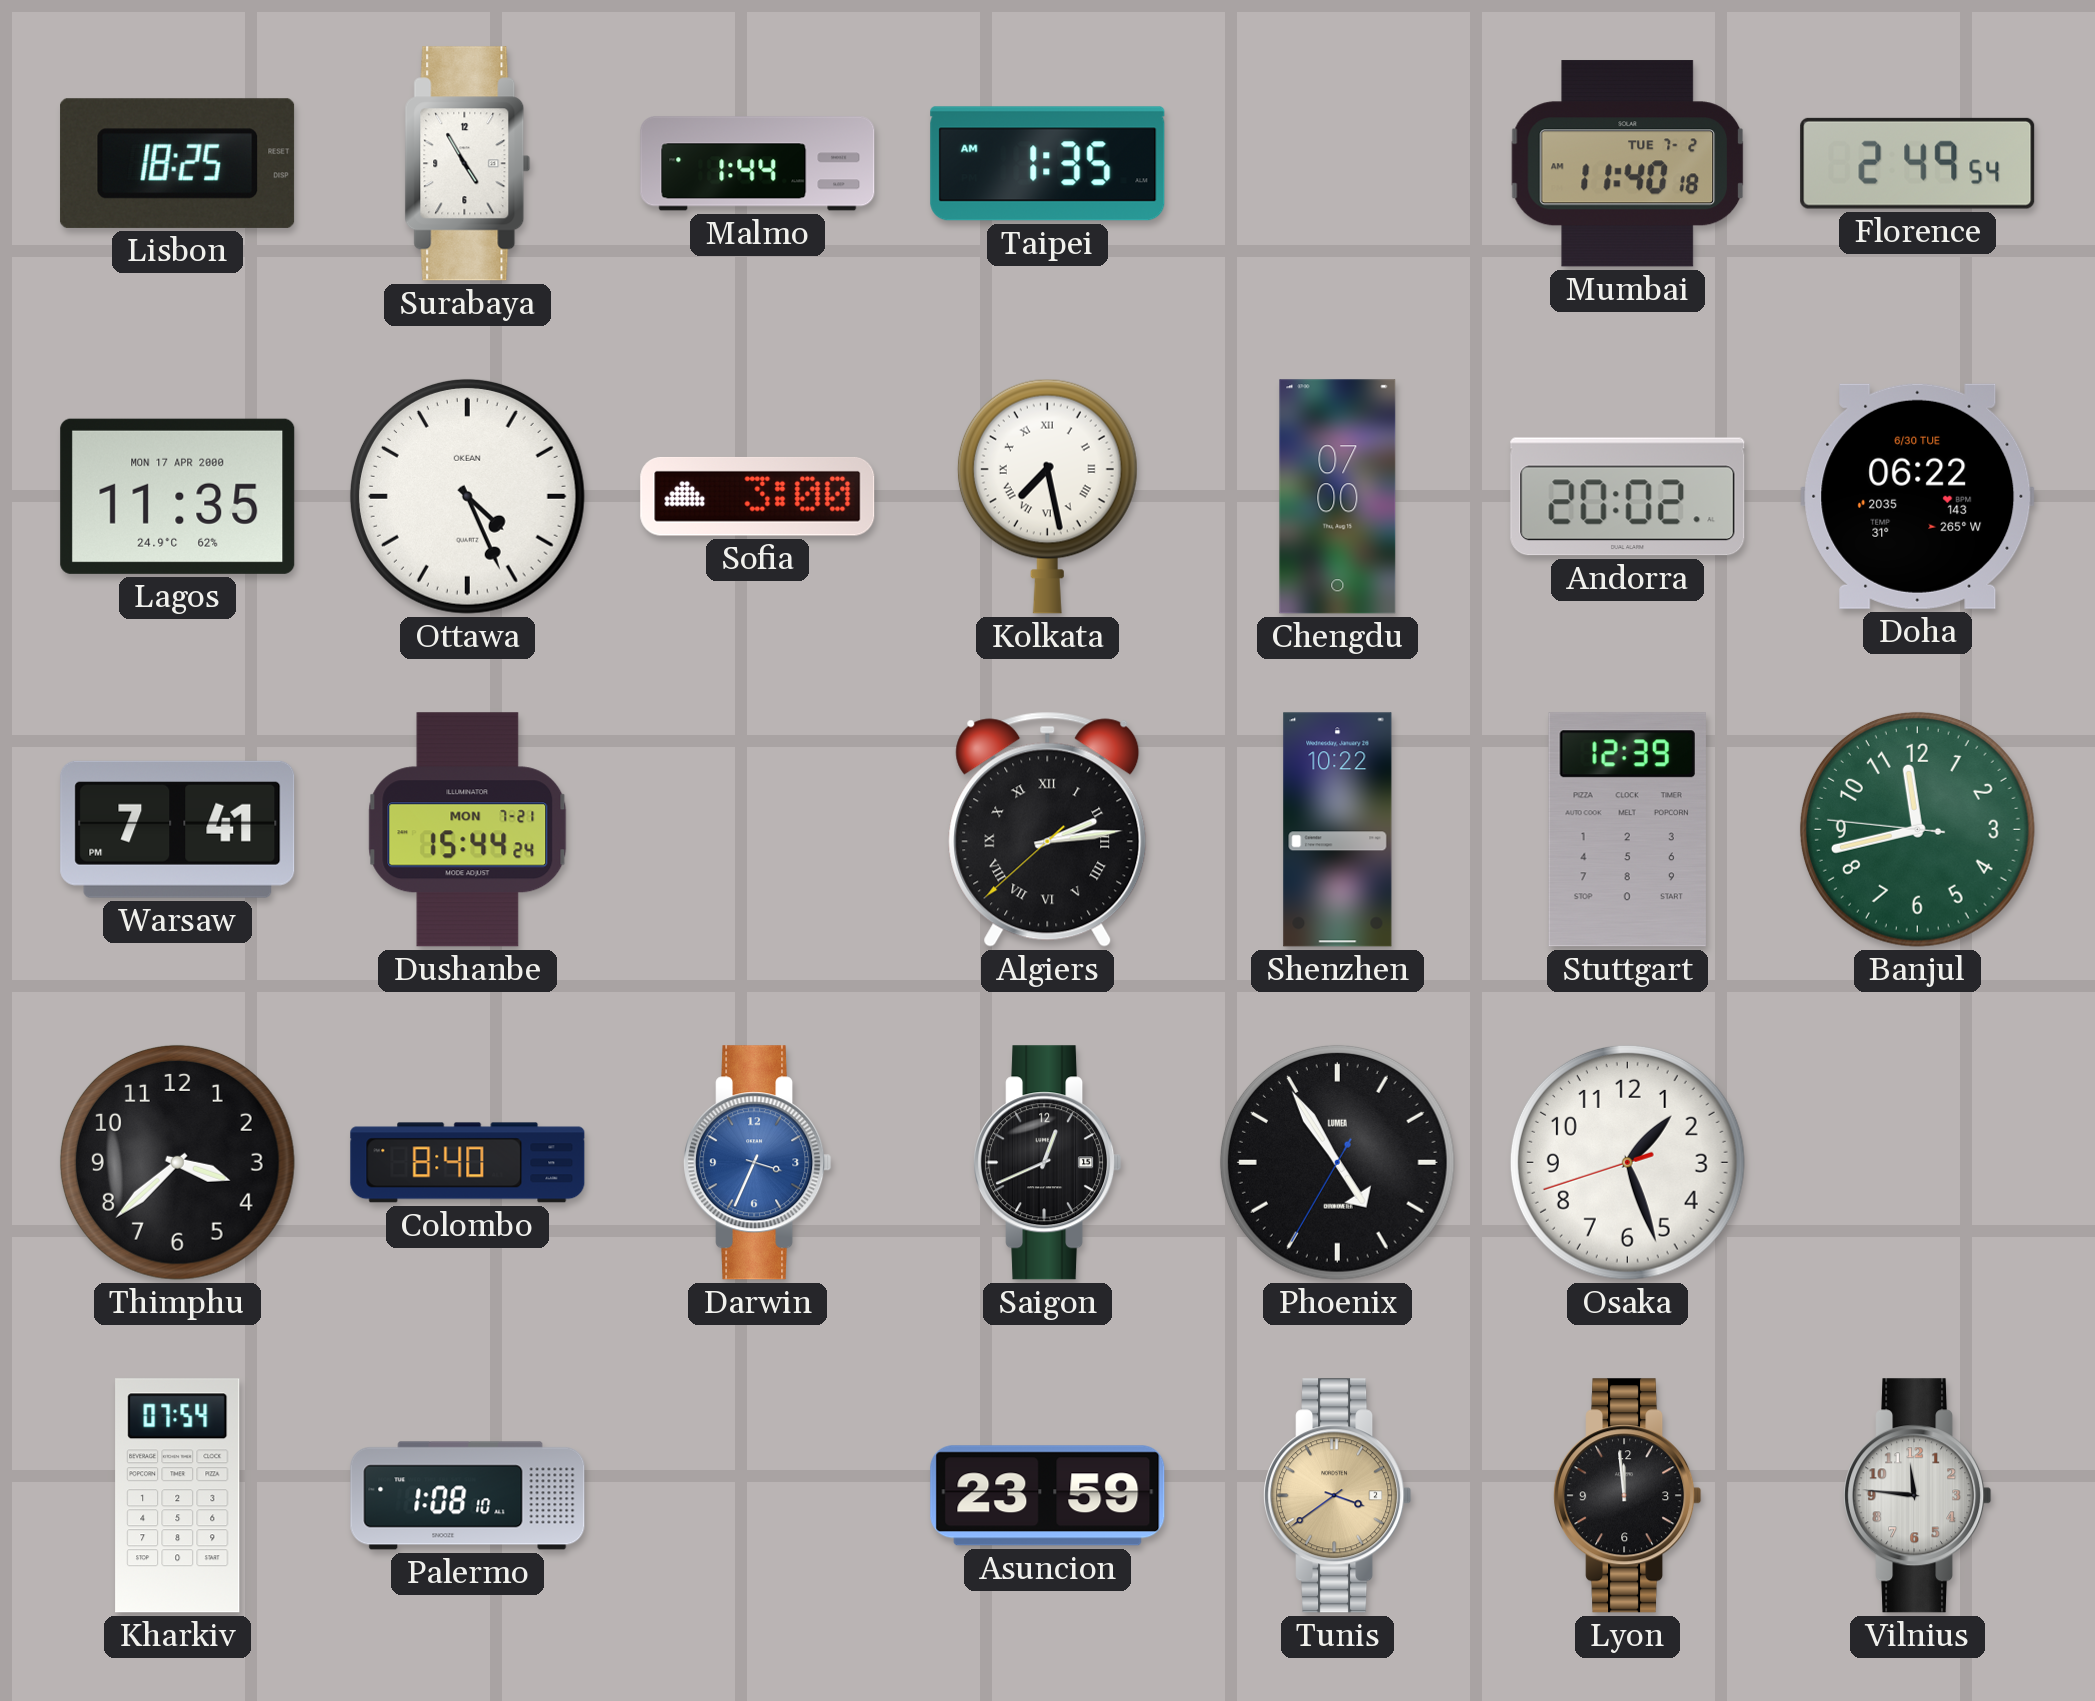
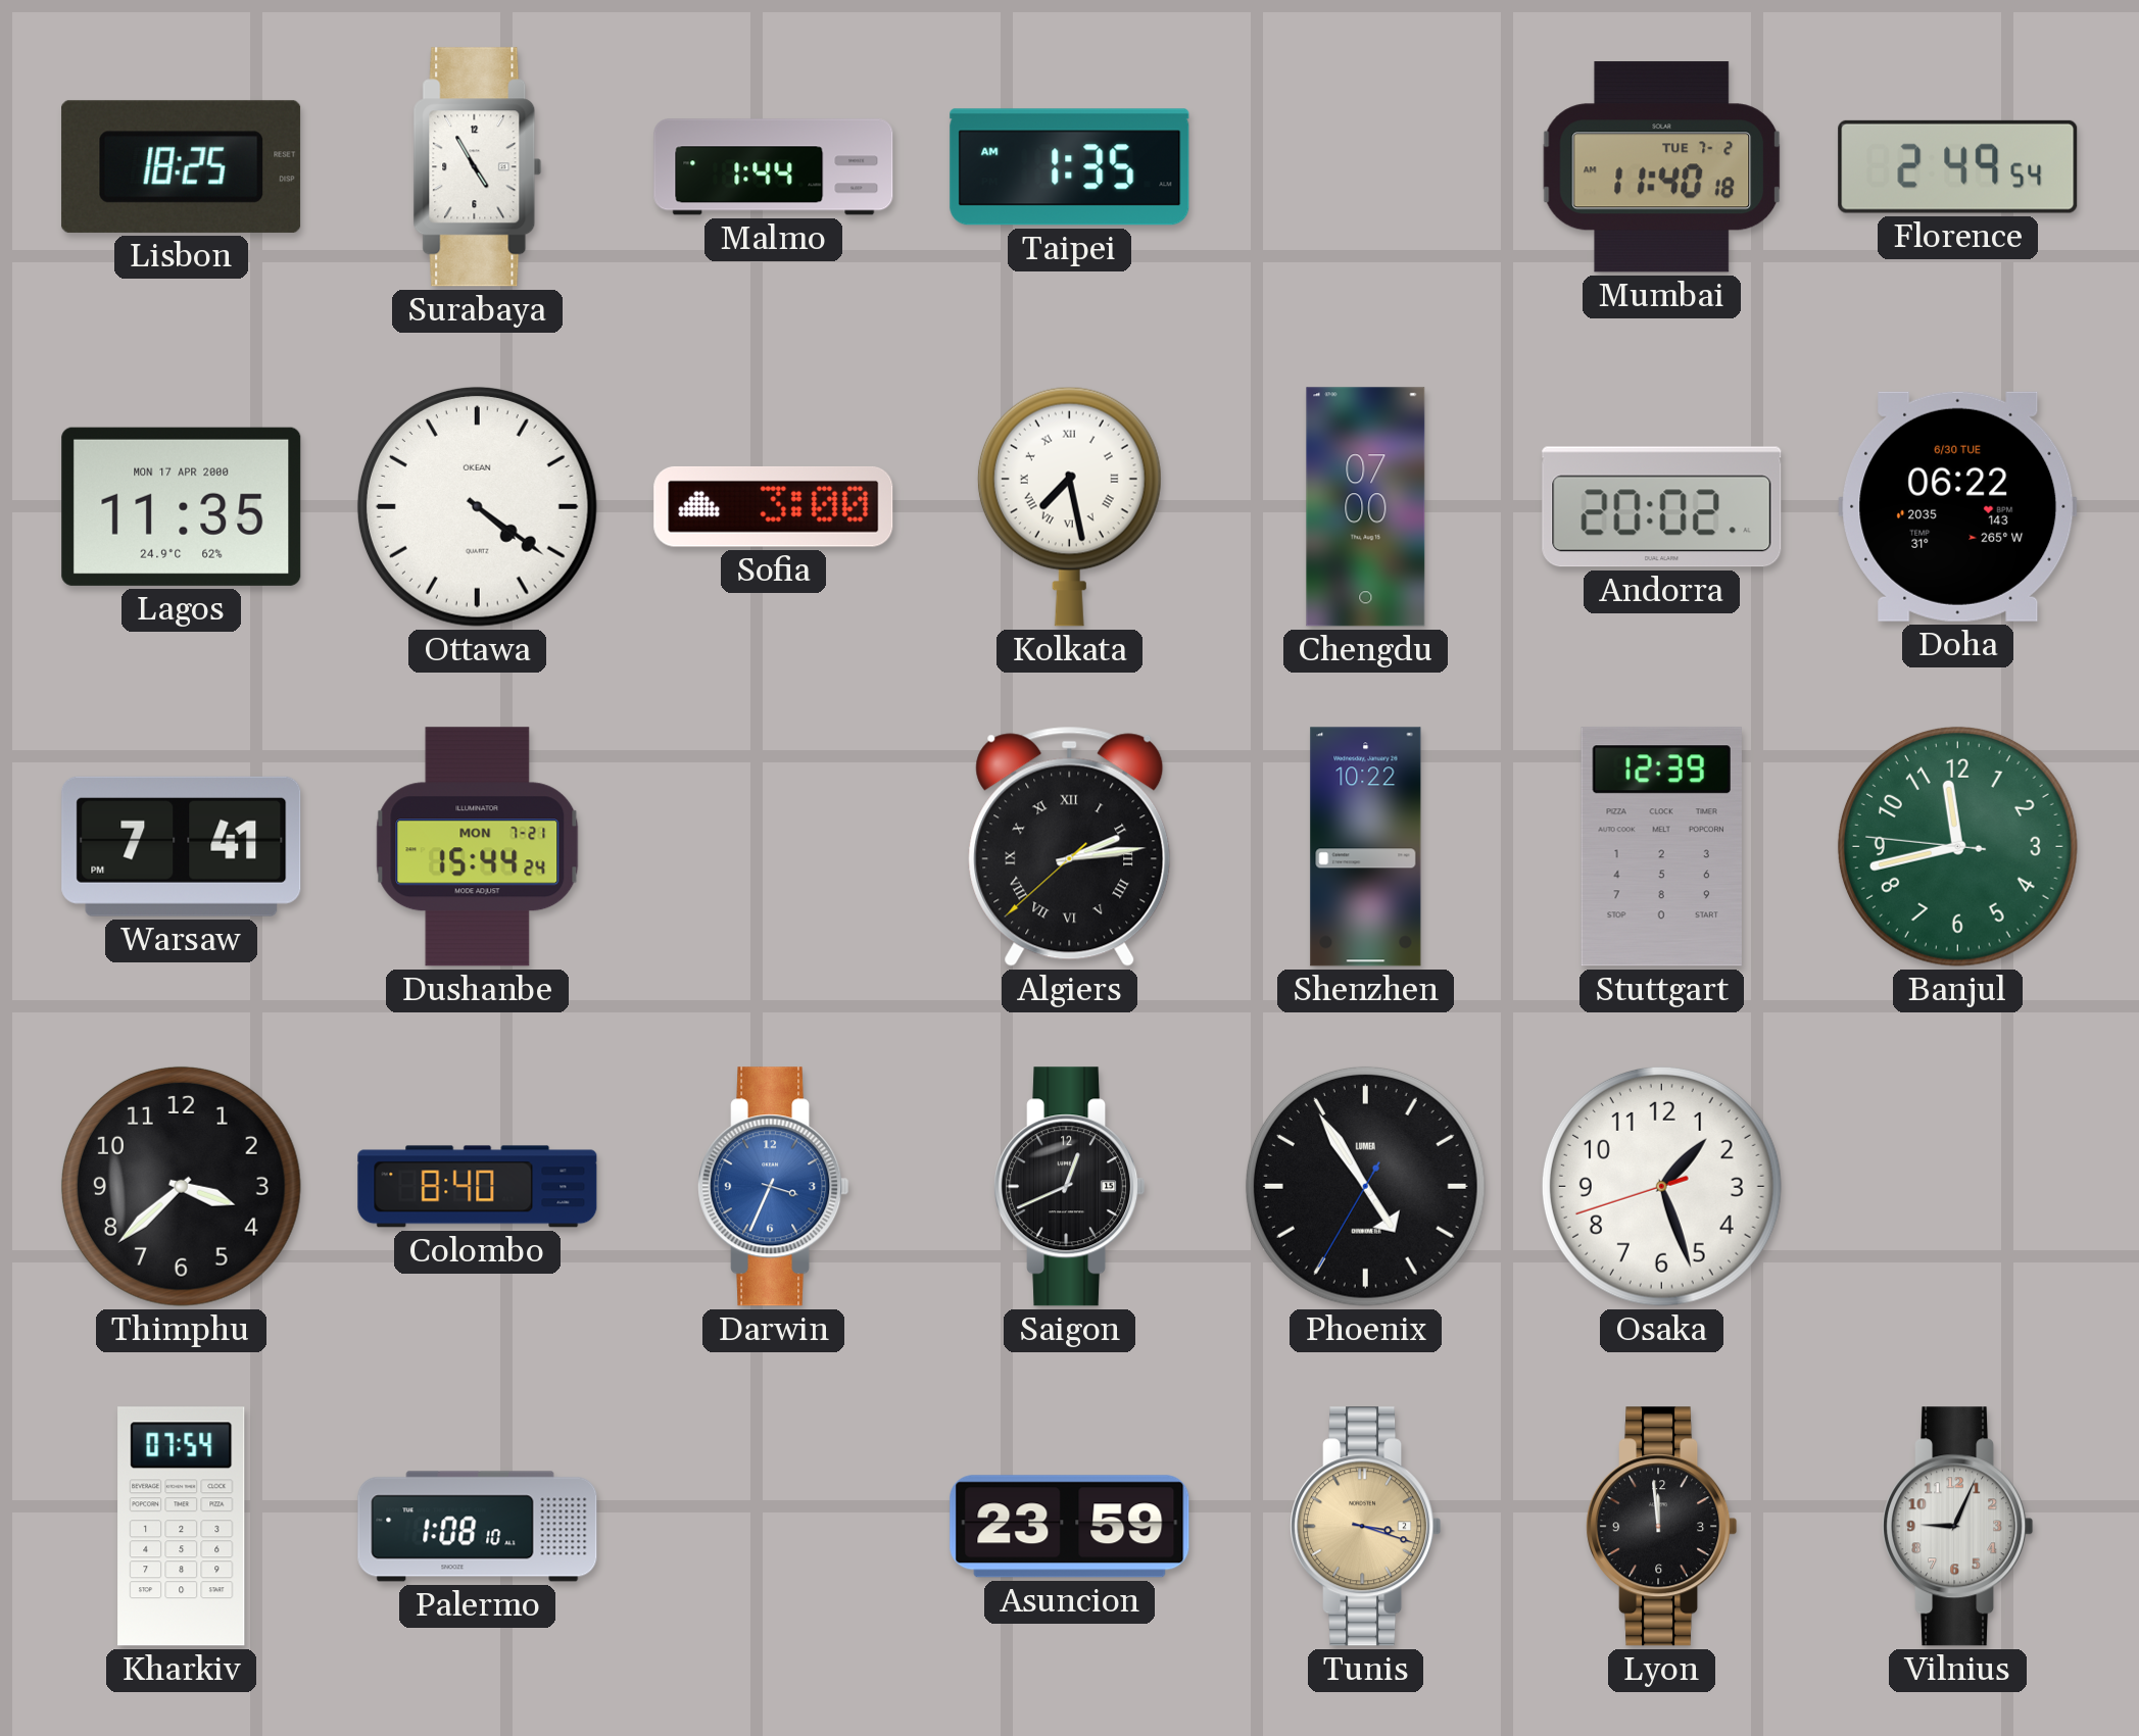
Ottawa: 4:26 -> 4:21
Tunis: 3:39 -> 3:18
Vilnius: 11:46 -> 9:04
